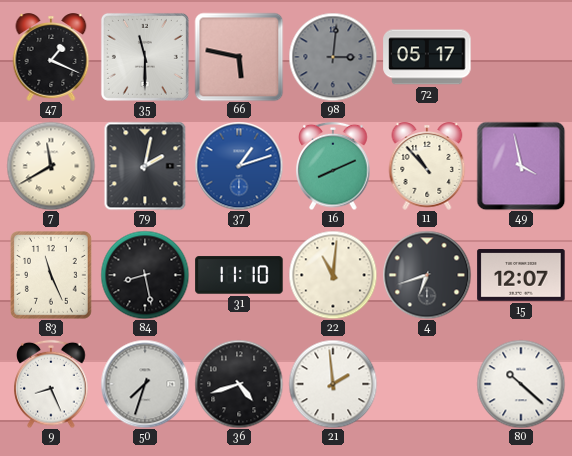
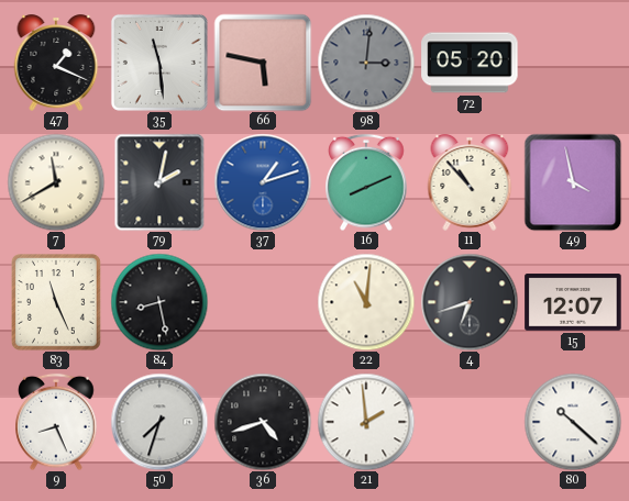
35: 11:30 -> 11:29
72: 05:17 -> 05:20
31: 11:10 -> none
